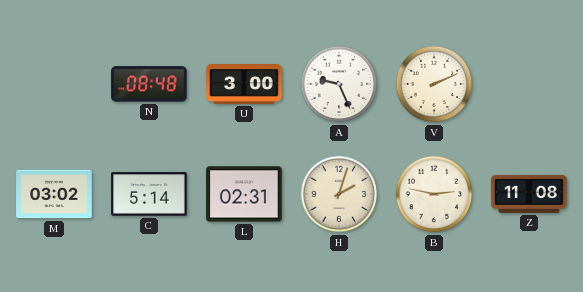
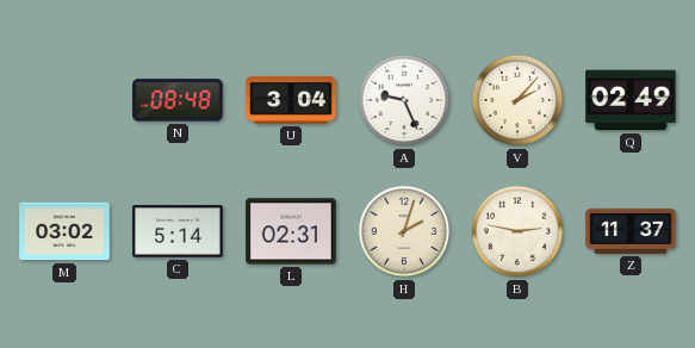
U: 3:00 -> 3:04
V: 2:11 -> 2:07
Q: none -> 02:49
Z: 11:08 -> 11:37
